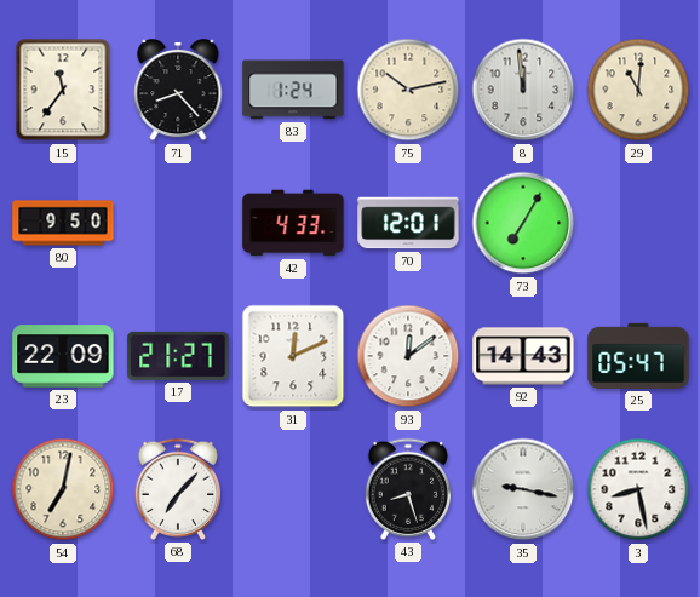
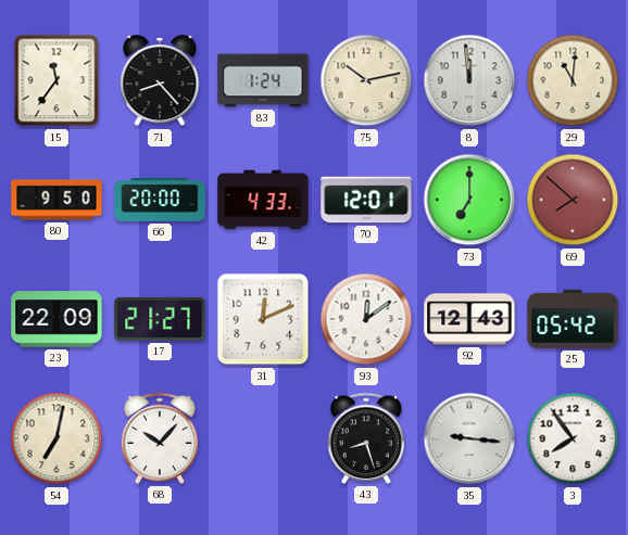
66: none -> 20:00
73: 7:05 -> 7:00
69: none -> 7:52
92: 14:43 -> 12:43
25: 05:47 -> 05:42
68: 7:07 -> 10:07
35: 9:17 -> 9:16
3: 8:28 -> 7:54
